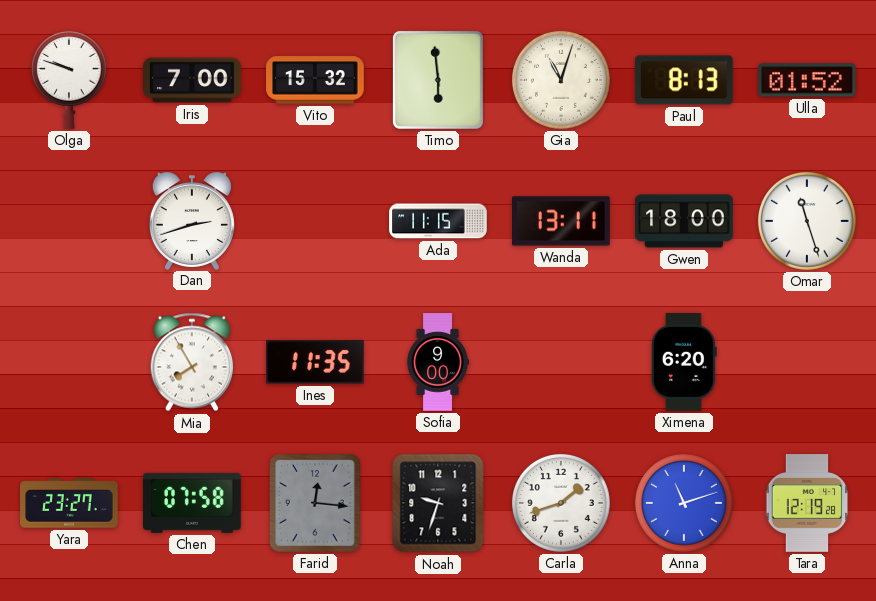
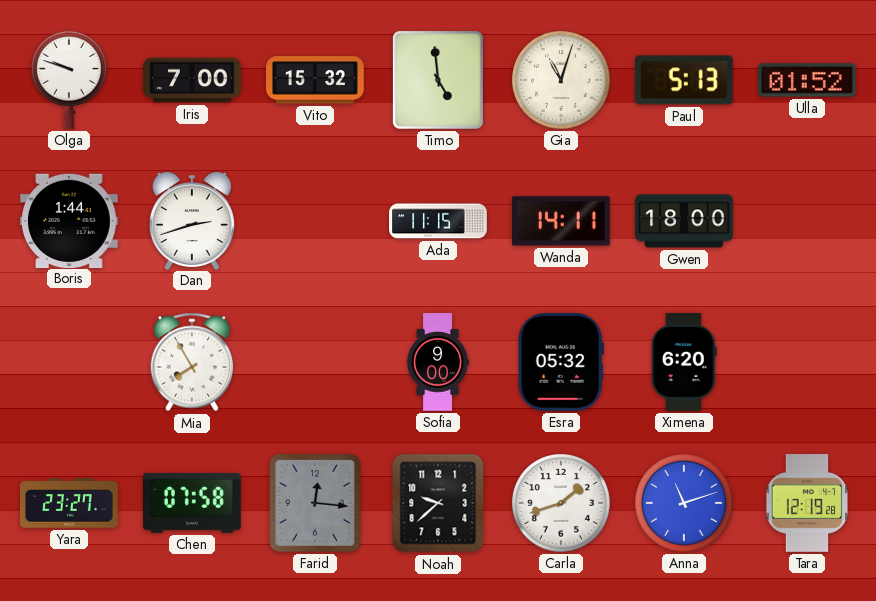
Timo: 5:59 -> 4:59
Paul: 8:13 -> 5:13
Boris: none -> 1:44
Wanda: 13:11 -> 14:11
Omar: 11:27 -> none
Ines: 11:35 -> none
Esra: none -> 05:32
Noah: 9:33 -> 9:38
